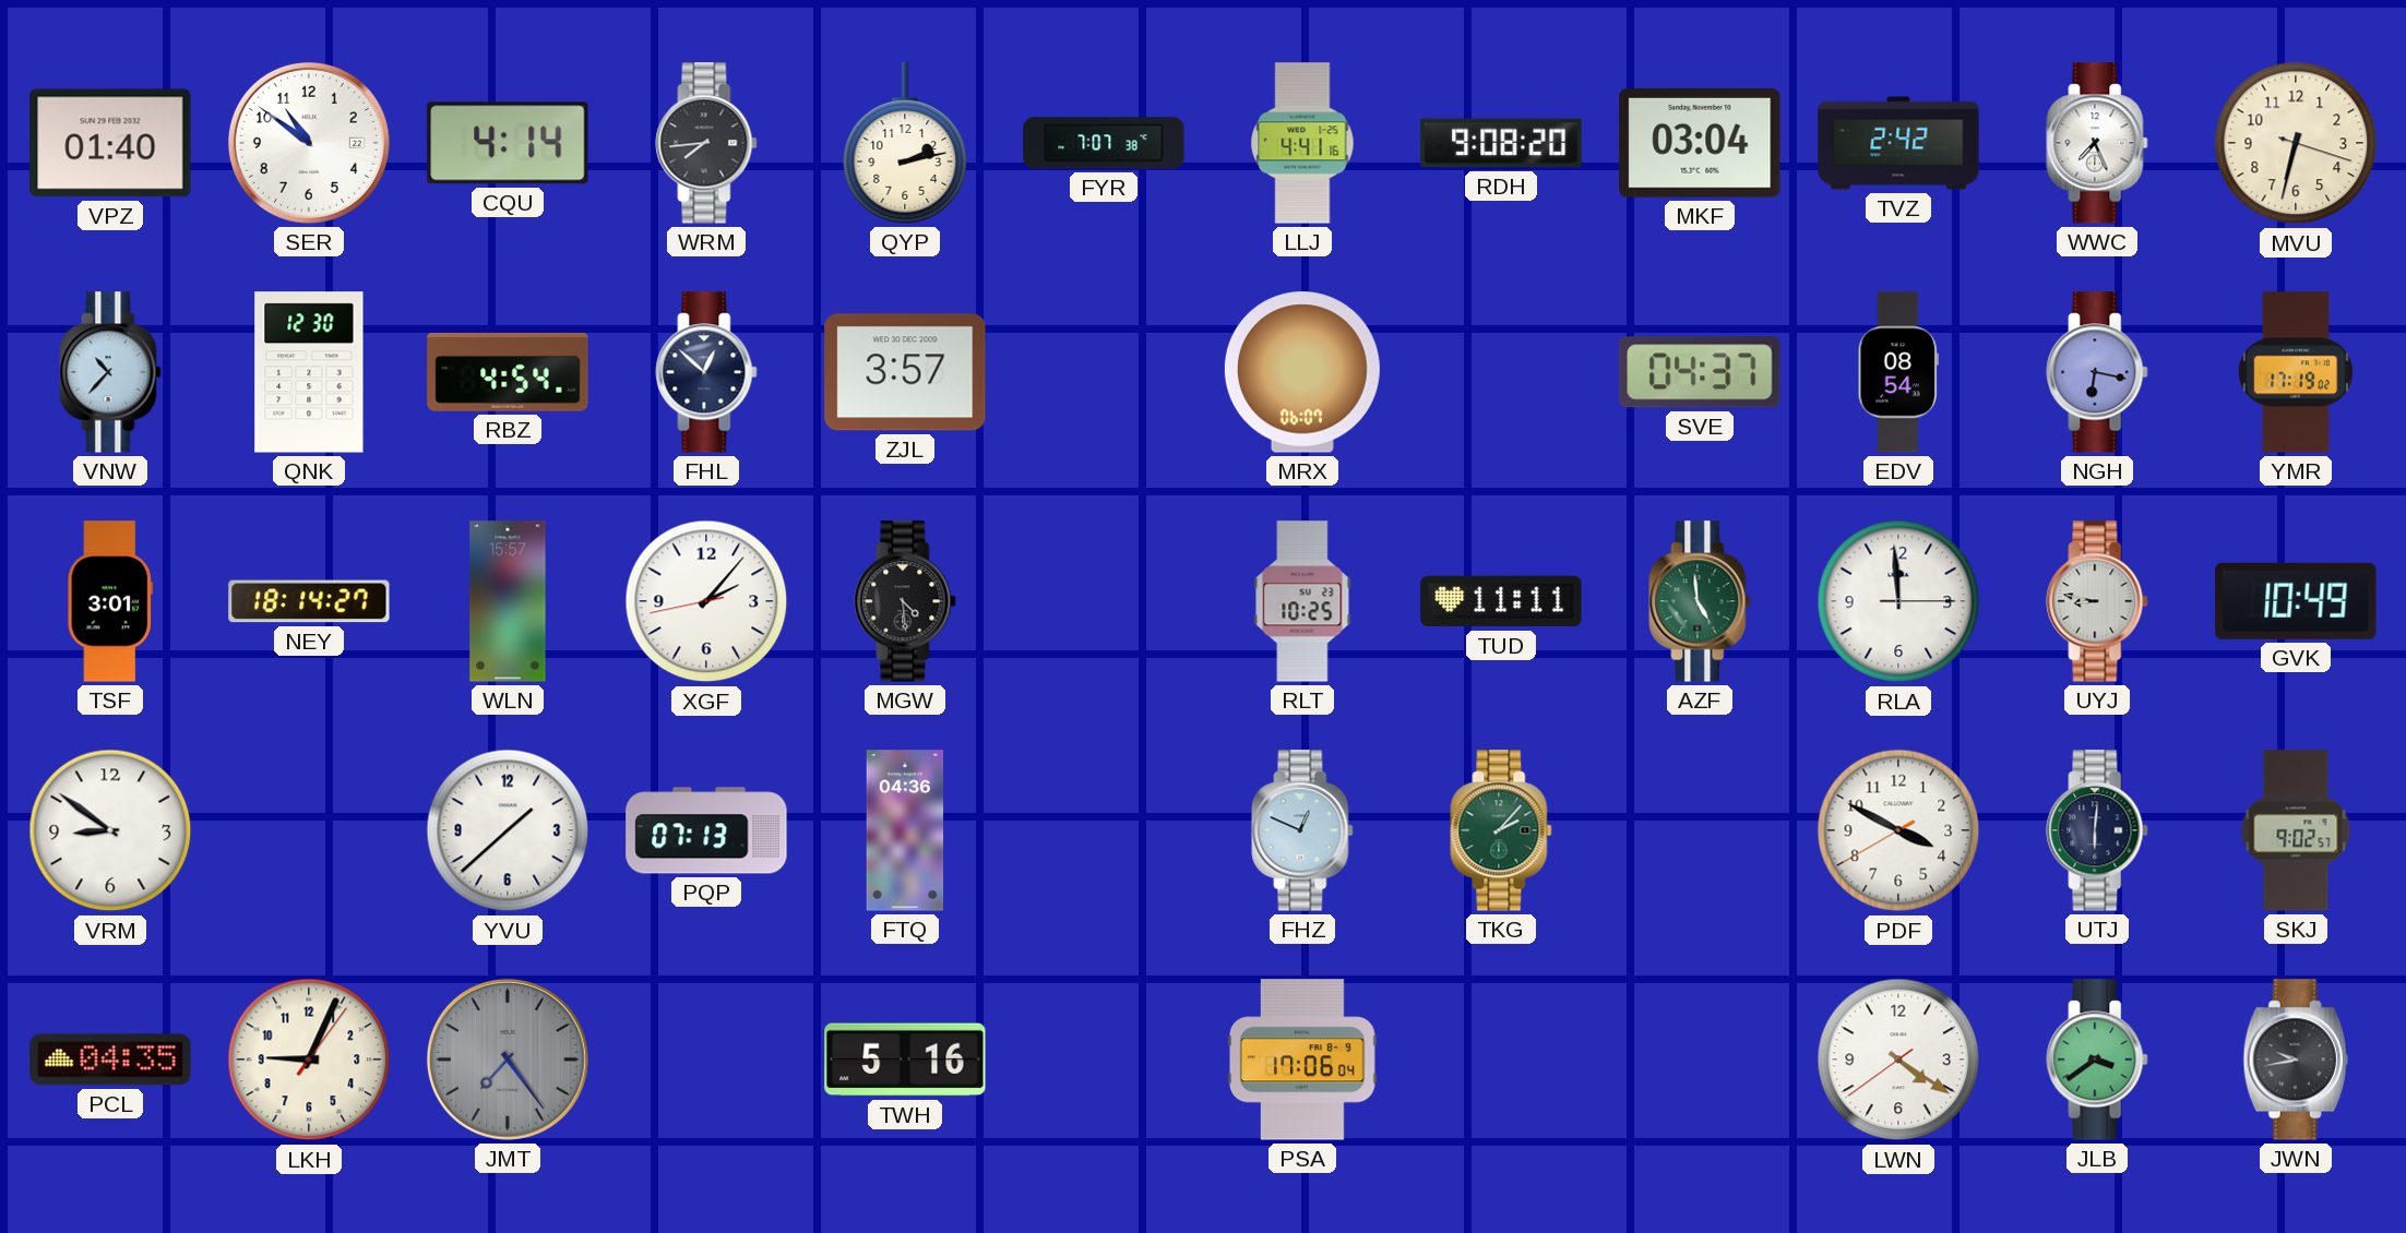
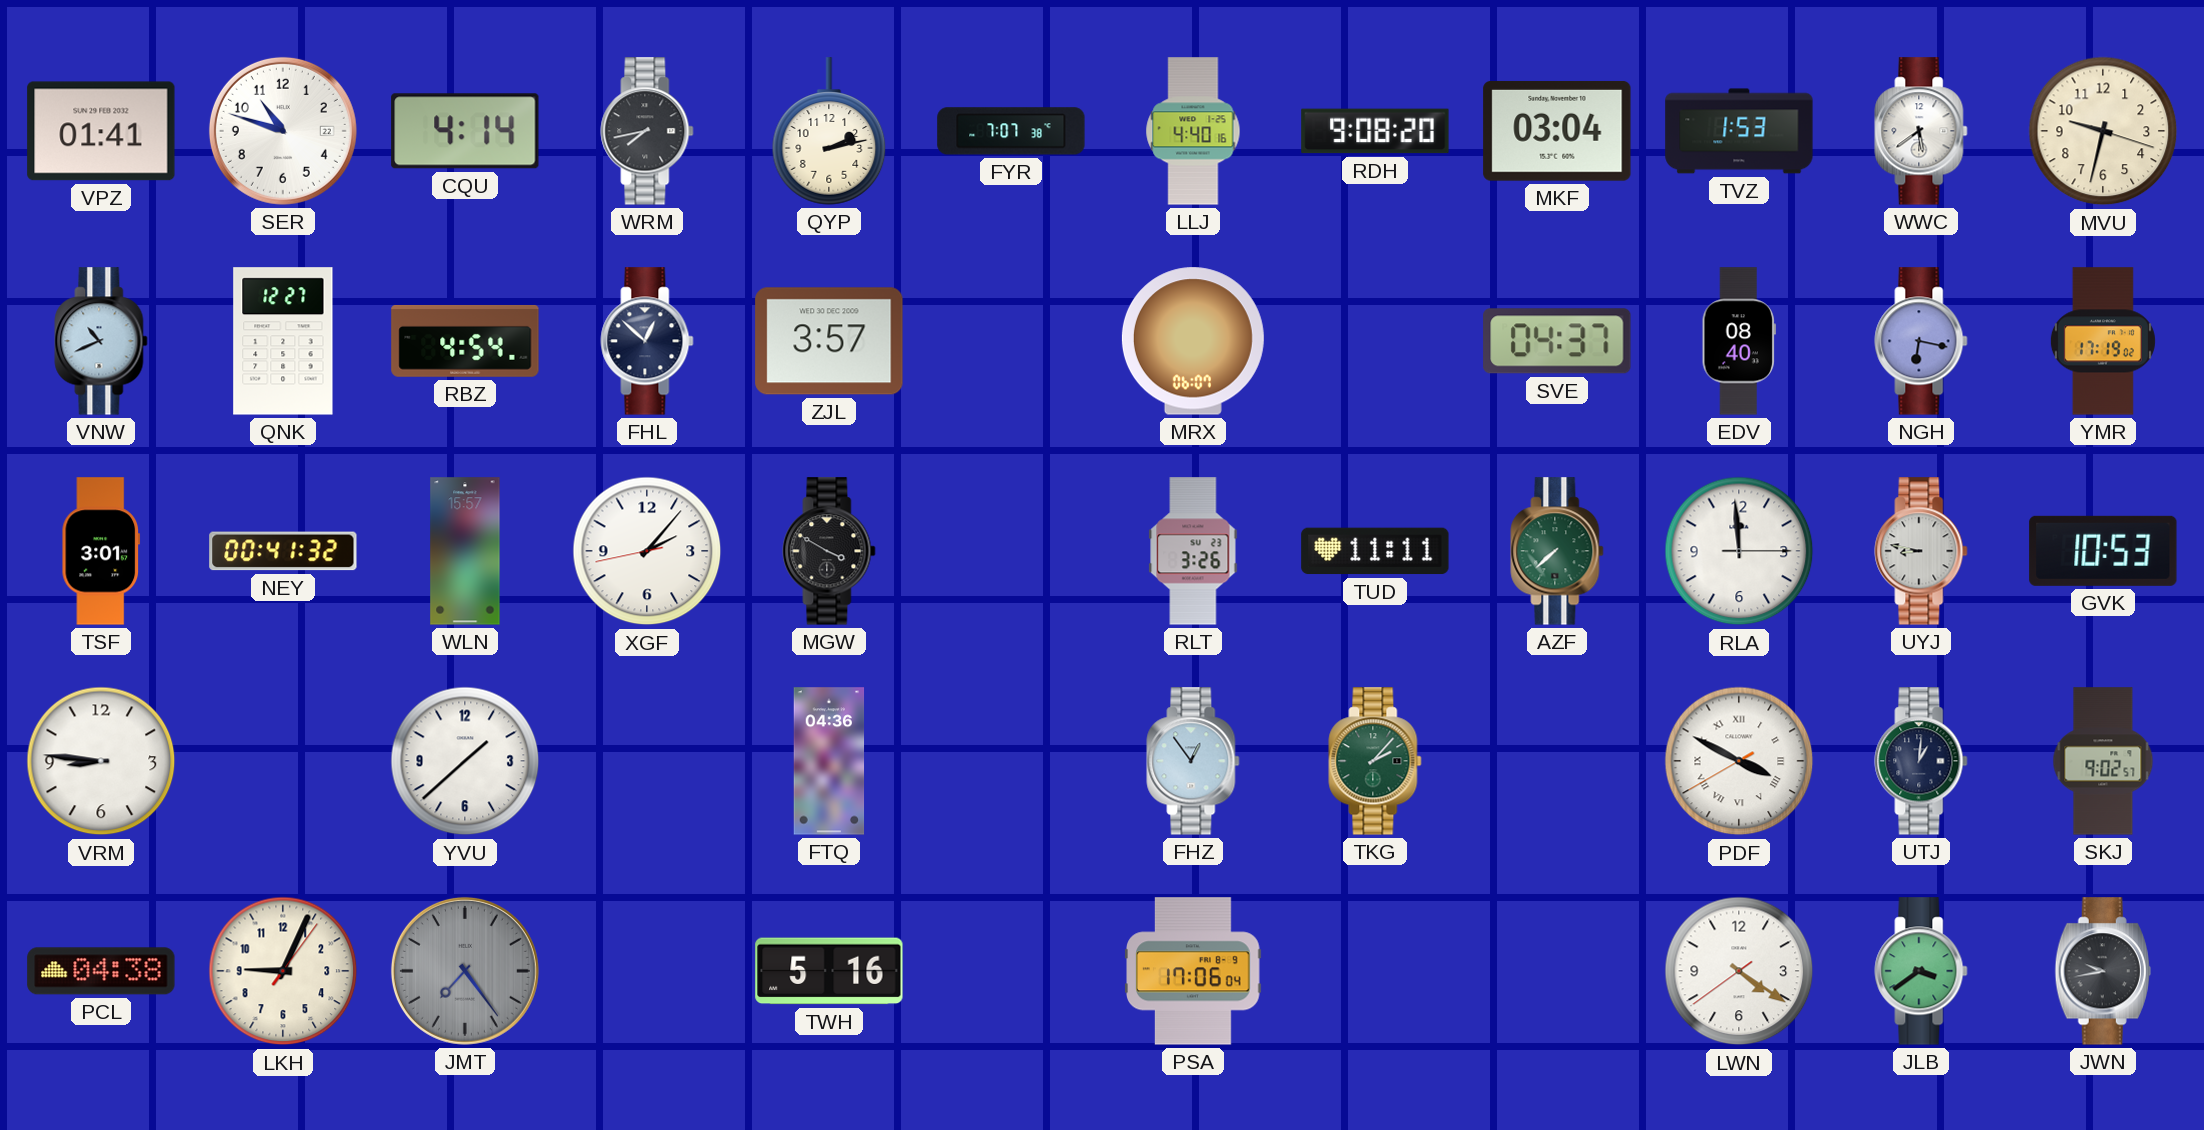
VPZ: 01:40 -> 01:41
SER: 10:51 -> 10:48
WRM: 7:44 -> 7:43
LLJ: 4:41 -> 4:40
TVZ: 2:42 -> 1:53
WWC: 7:26 -> 5:39
MVU: 6:32 -> 9:32
VNW: 10:37 -> 10:41
QNK: 12:30 -> 12:27
EDV: 08:54 -> 08:40
NEY: 18:14 -> 00:41
MGW: 4:29 -> 3:50
RLT: 10:25 -> 3:26
AZF: 4:59 -> 7:38
GVK: 10:49 -> 10:53
VRM: 8:51 -> 8:46
PQP: 07:13 -> none
FHZ: 12:49 -> 12:54
PDF numerals: Arabic -> Roman
UTJ: 6:01 -> 1:01
PCL: 04:35 -> 04:38
